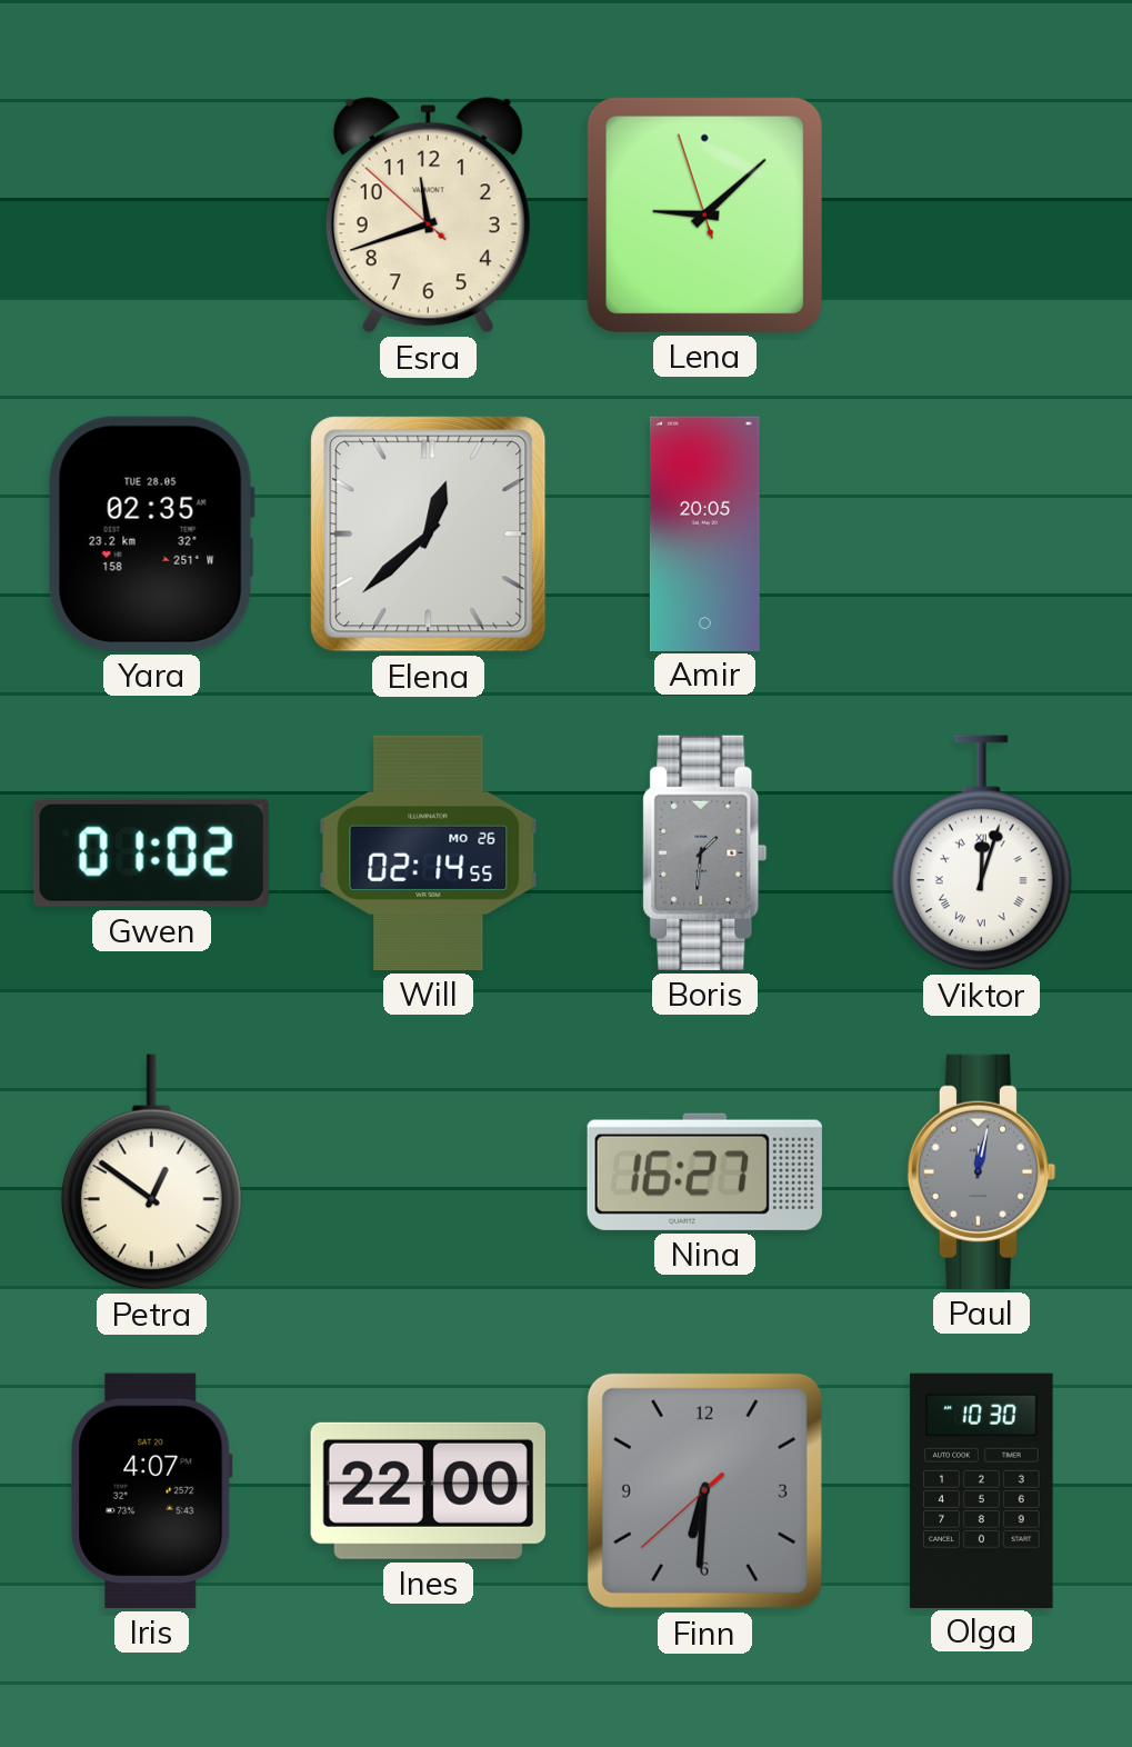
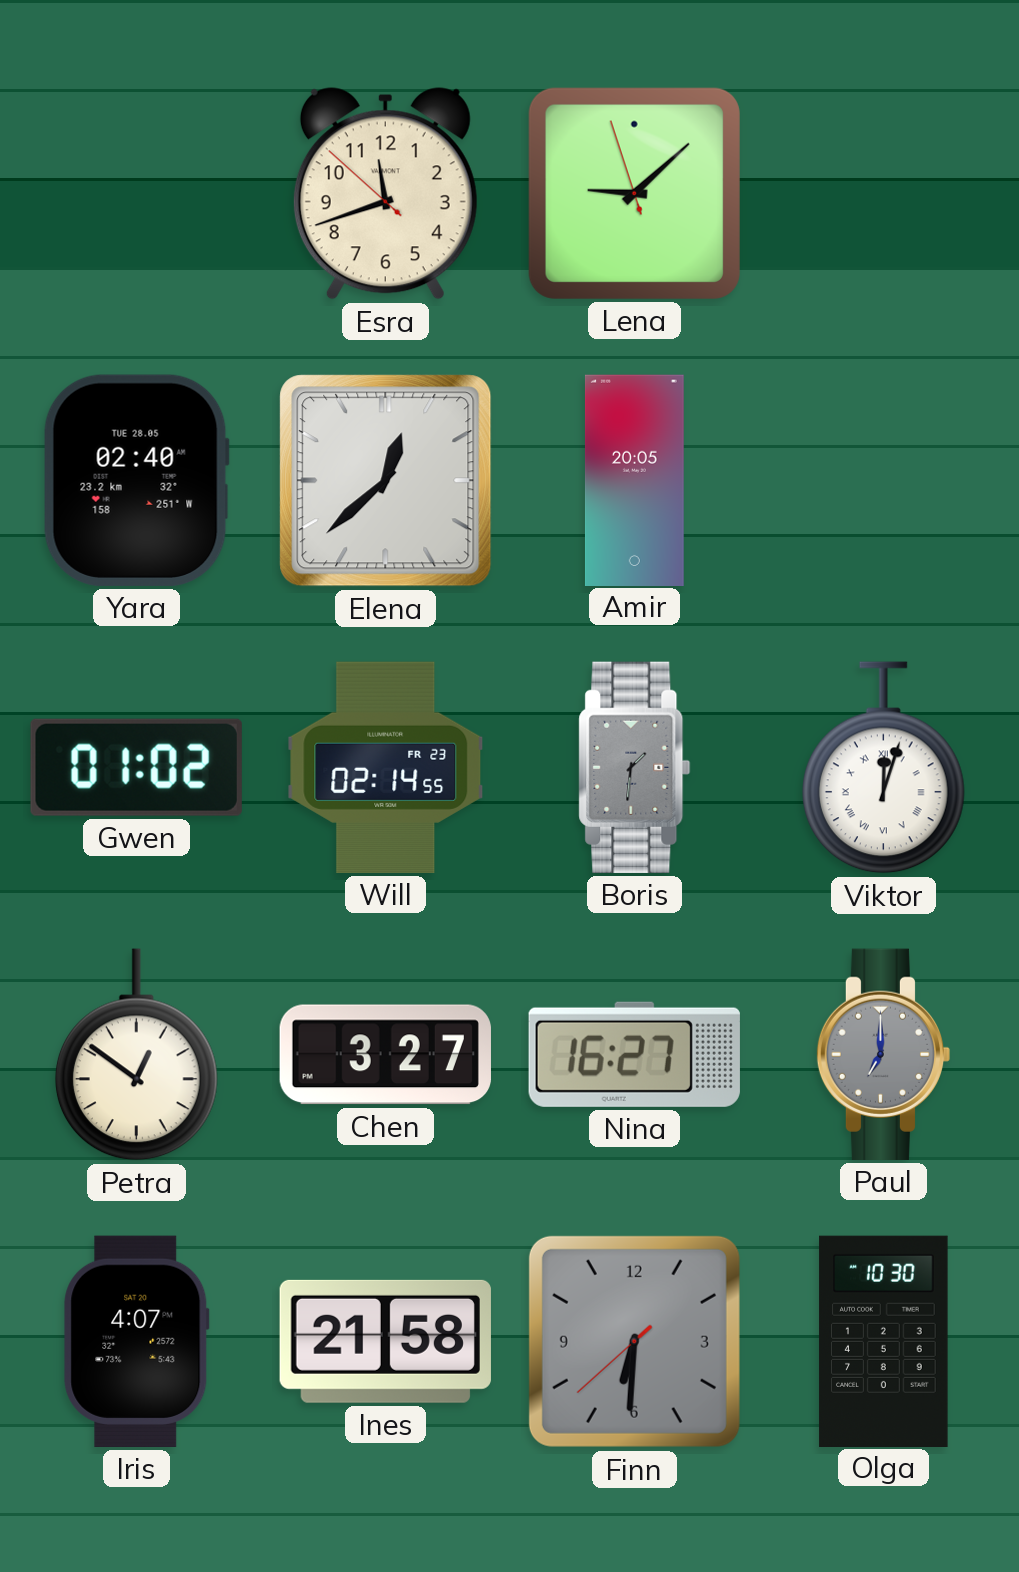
Yara: 02:35 -> 02:40
Will date: MO 26 -> FR 23
Chen: none -> 3:27
Paul: 12:02 -> 7:00
Ines: 22:00 -> 21:58
